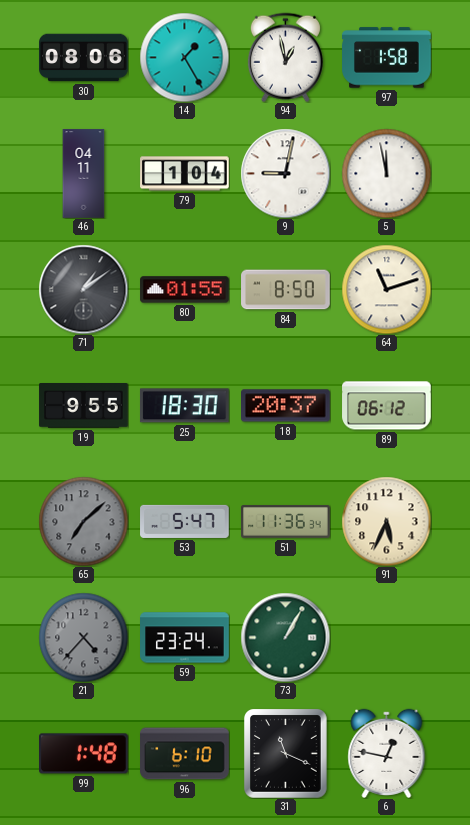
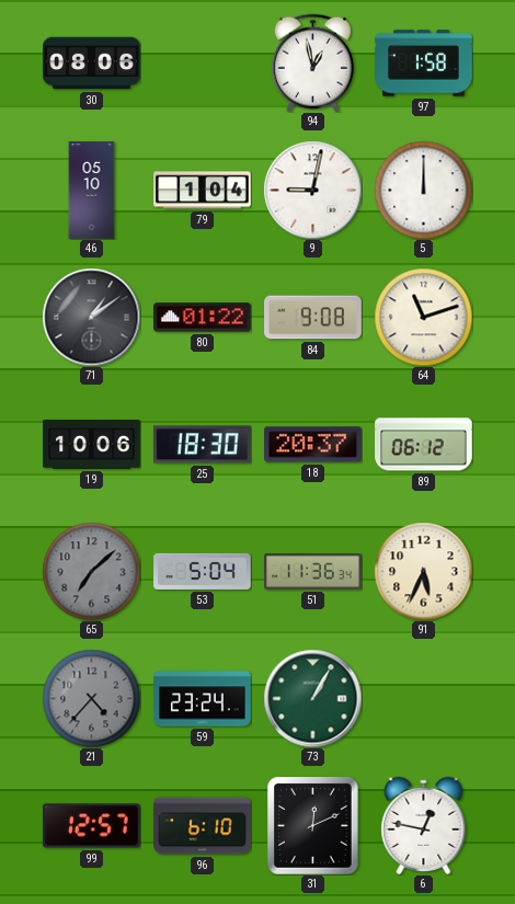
14: 1:25 -> none
46: 04:11 -> 05:10
5: 11:58 -> 12:00
80: 01:55 -> 01:22
84: 8:50 -> 9:08
19: 9:55 -> 10:06
53: 5:47 -> 5:04
99: 1:48 -> 12:57
31: 11:19 -> 12:11
